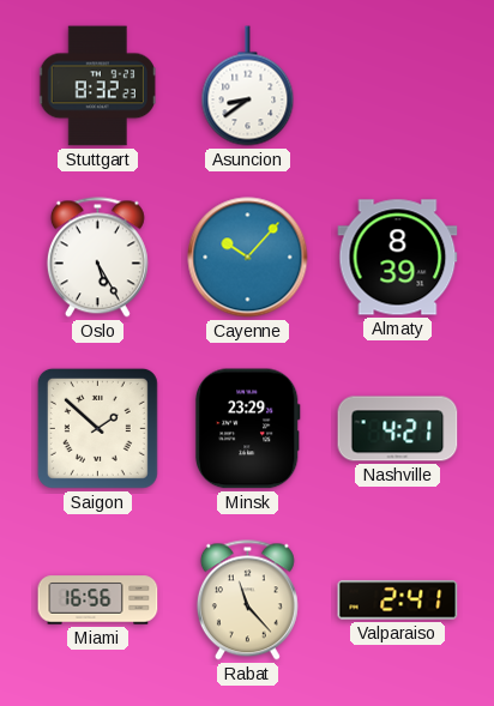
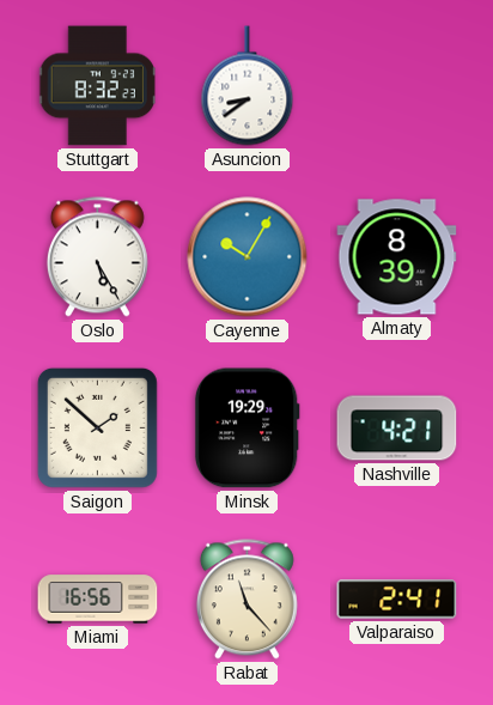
Cayenne: 10:07 -> 10:05
Minsk: 23:29 -> 19:29
